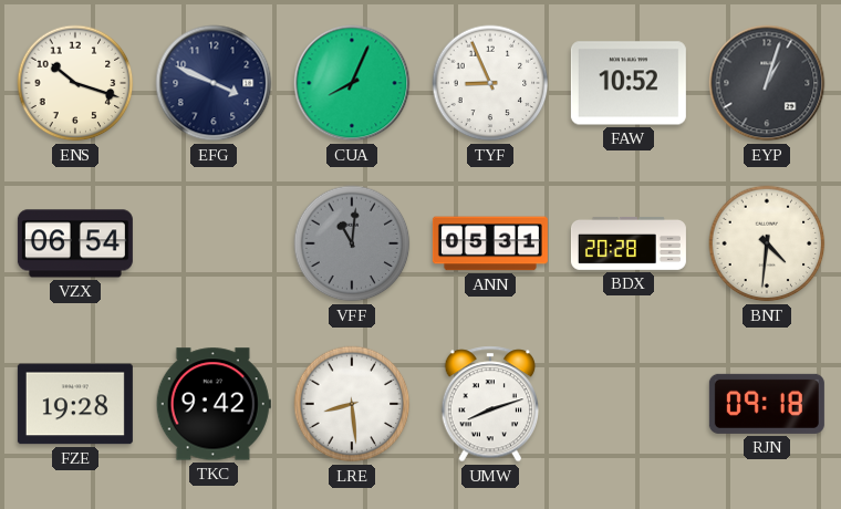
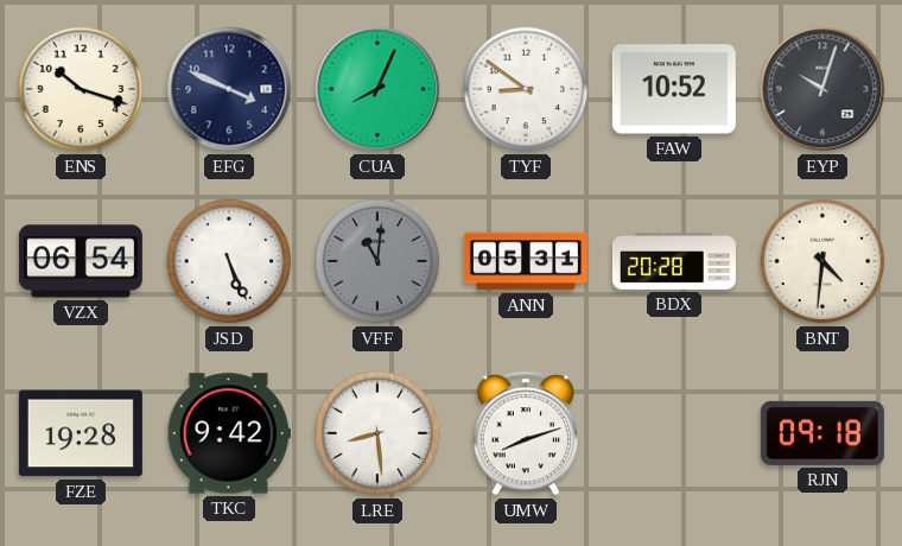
TYF: 8:56 -> 8:51
EYP: 1:03 -> 10:03
JSD: none -> 5:26
